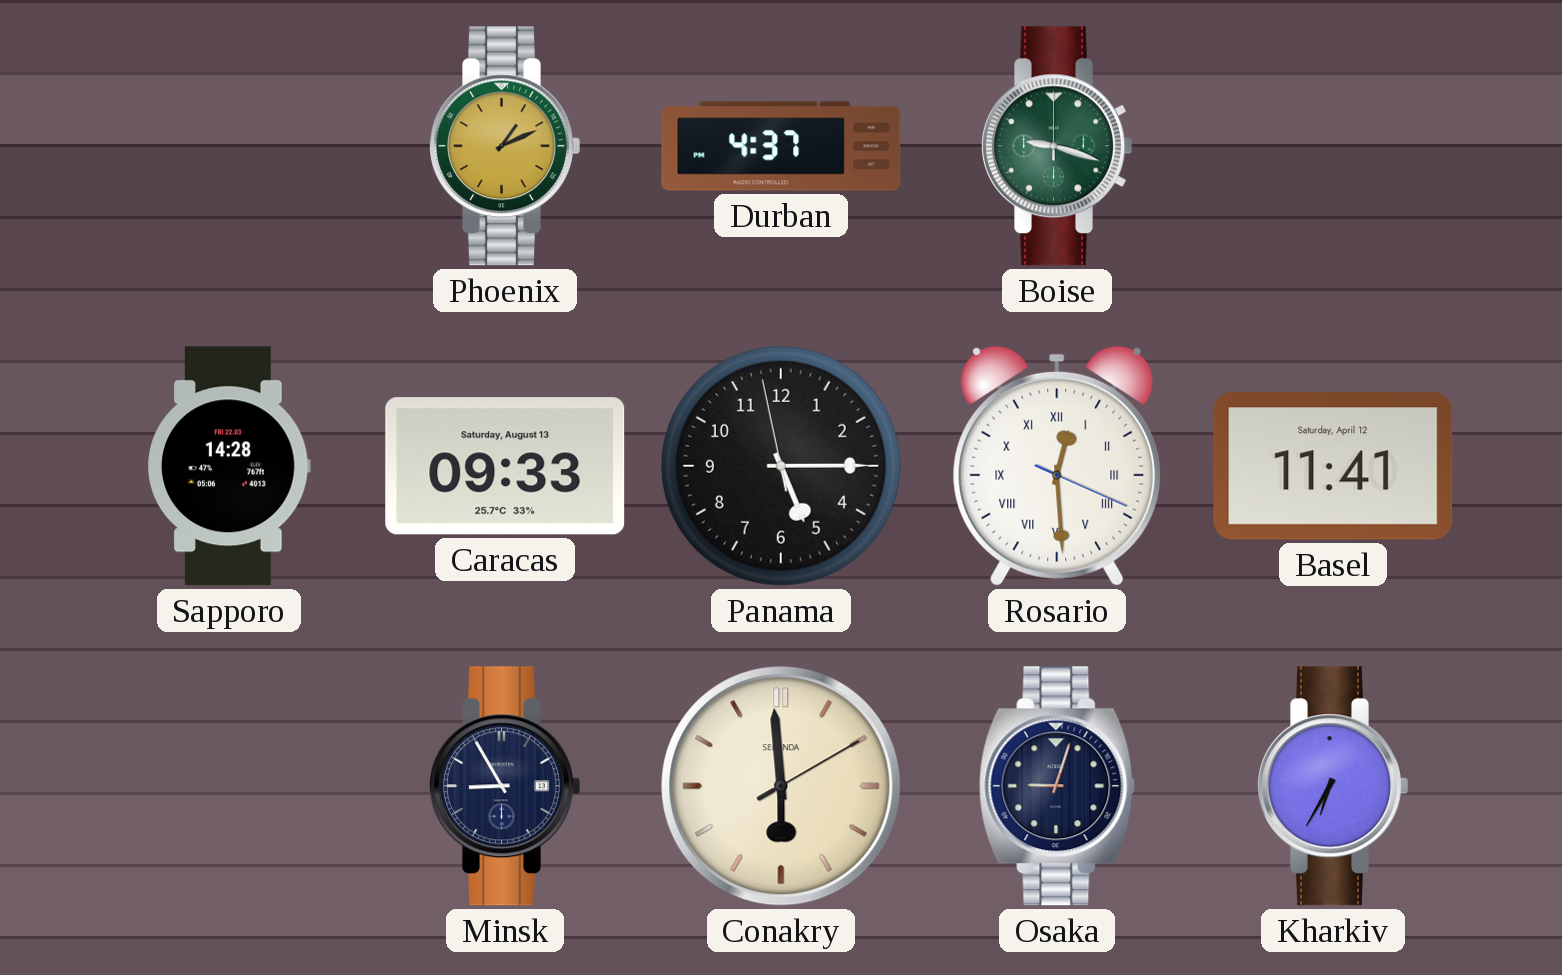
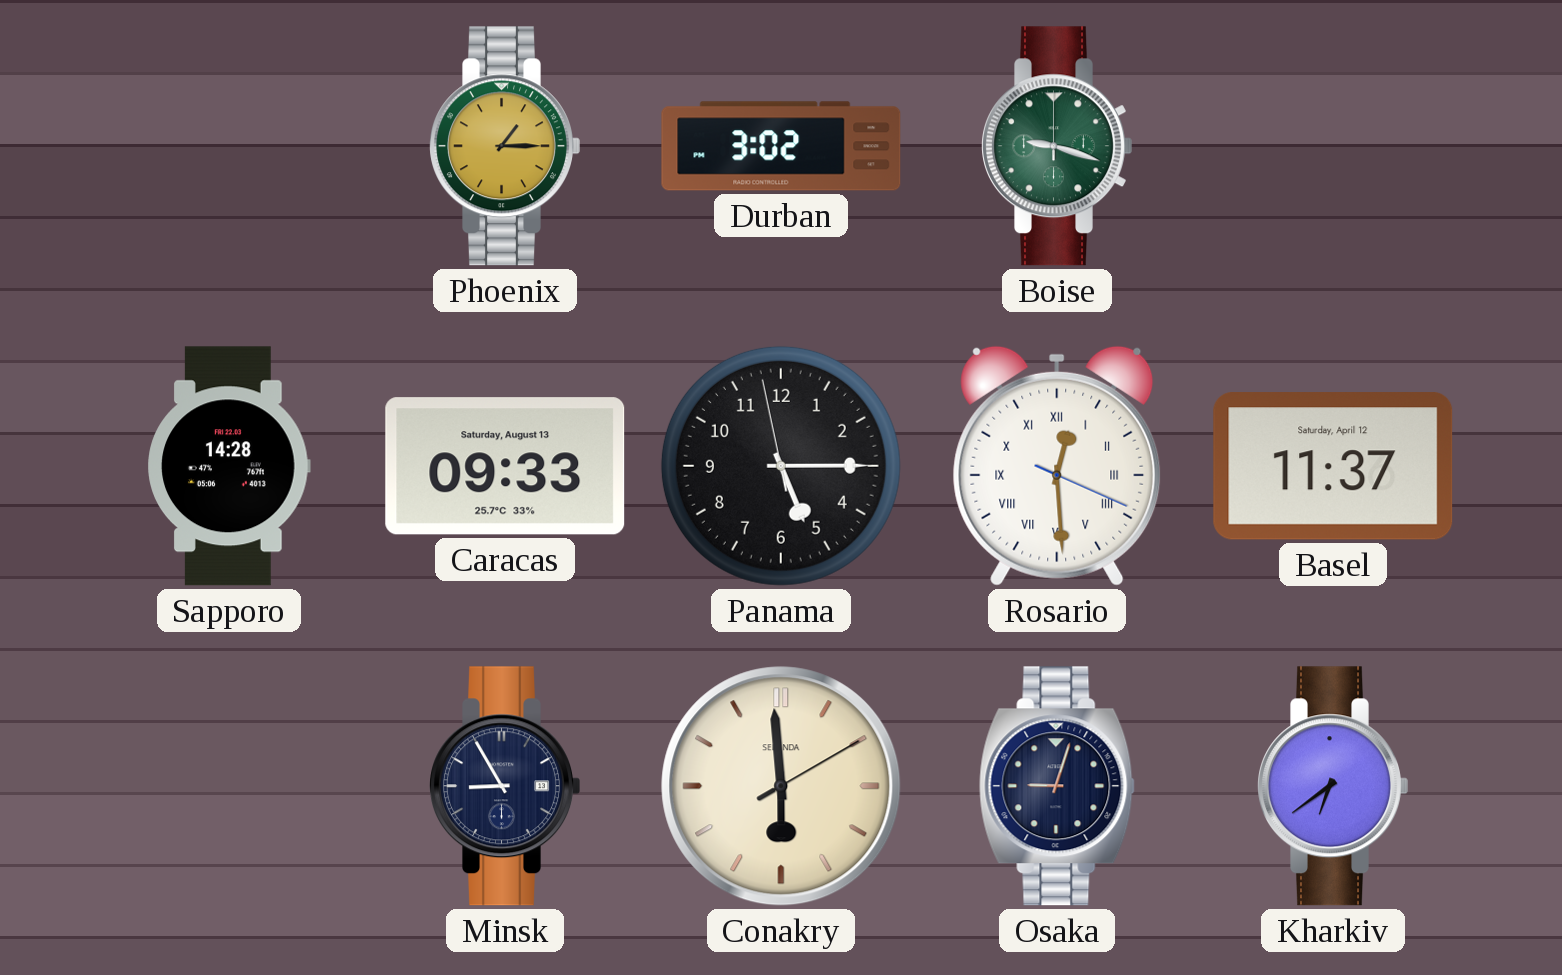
Phoenix: 1:11 -> 1:15
Durban: 4:37 -> 3:02
Basel: 11:41 -> 11:37
Kharkiv: 6:35 -> 6:39
